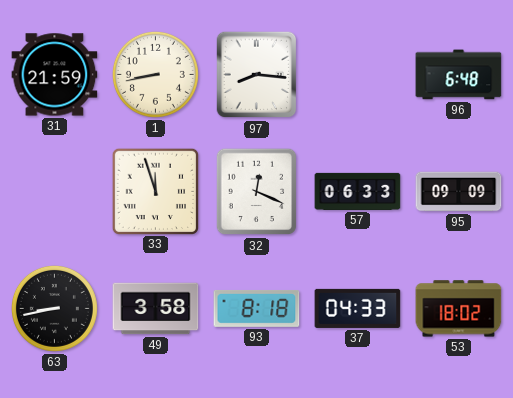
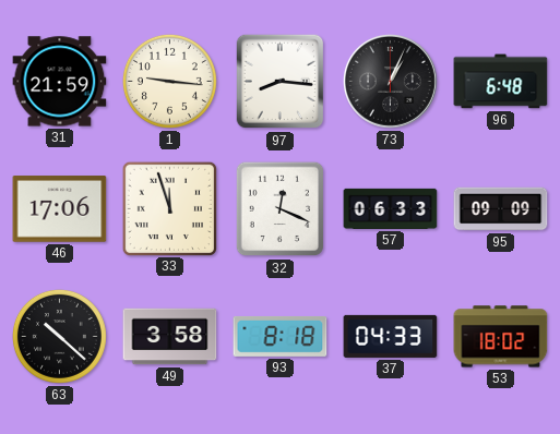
1: 8:43 -> 9:16
73: none -> 1:04
46: none -> 17:06
63: 8:43 -> 10:22
